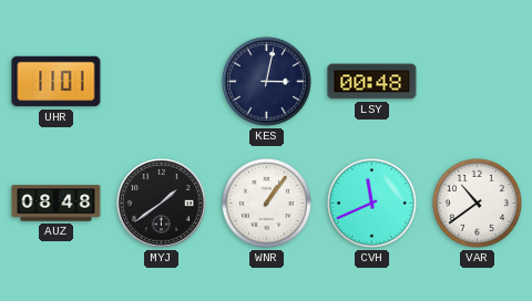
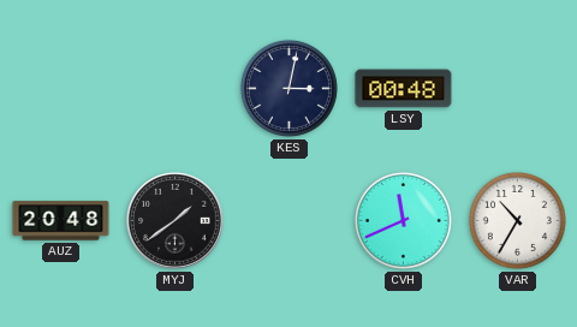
UHR: 11:01 -> none
AUZ: 08:48 -> 20:48
WNR: 1:06 -> none
VAR: 10:39 -> 10:35
